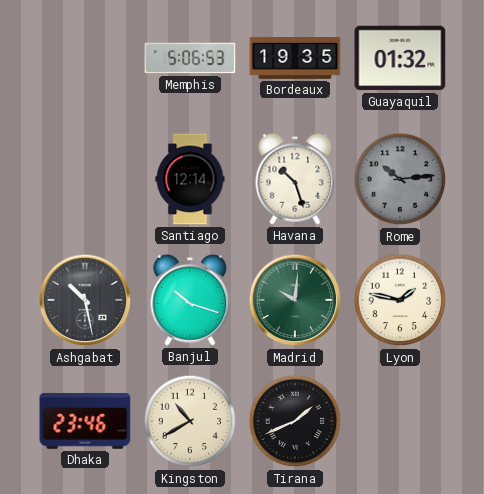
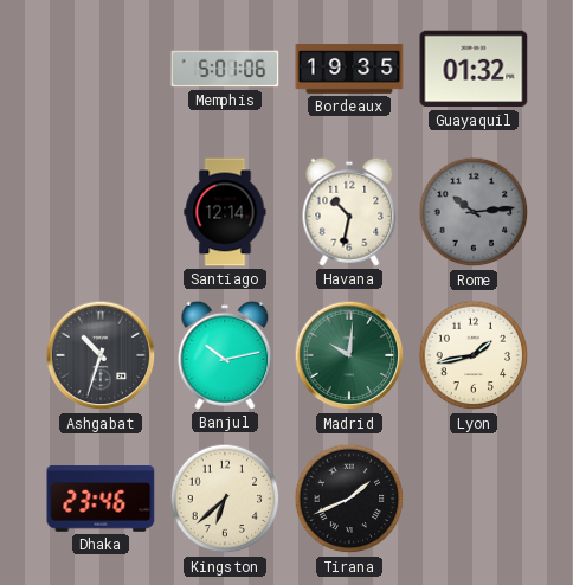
Memphis: 5:06 -> 5:01
Havana: 10:27 -> 10:32
Ashgabat: 10:28 -> 10:33
Banjul: 10:18 -> 10:13
Lyon: 1:47 -> 1:43
Kingston: 10:40 -> 6:38
